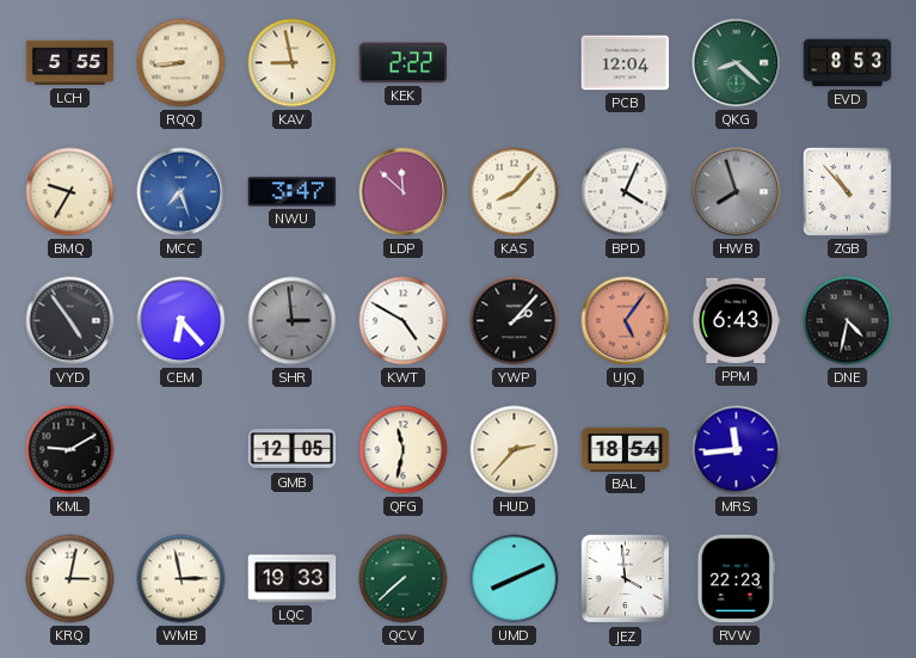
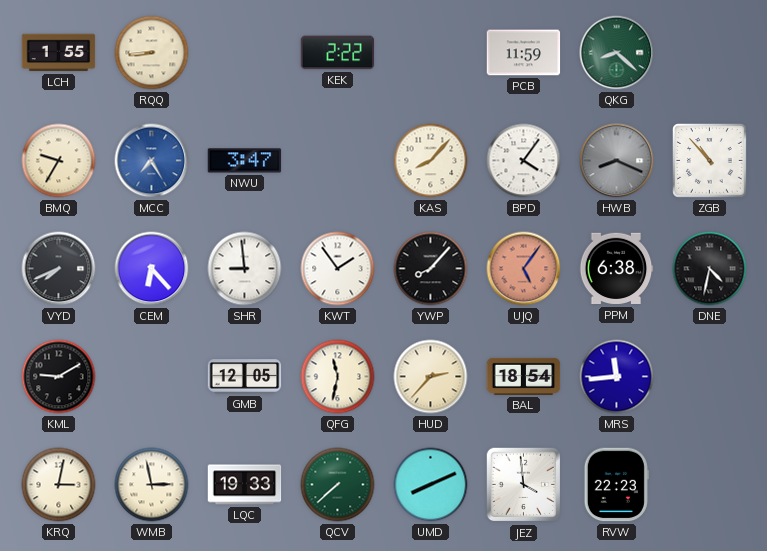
LCH: 5:55 -> 1:55
KAV: 8:58 -> none
PCB: 12:04 -> 11:59
EVD: 8:53 -> none
MCC: 7:27 -> 7:25
LDP: 11:52 -> none
BPD: 4:04 -> 4:06
HWB: 7:57 -> 8:19
VYD: 4:54 -> 7:41
SHR: 2:59 -> 8:59
SHR dial: grey -> white
KWT: 4:50 -> 1:54
YWP: 2:07 -> 8:07
PPM: 6:43 -> 6:38
